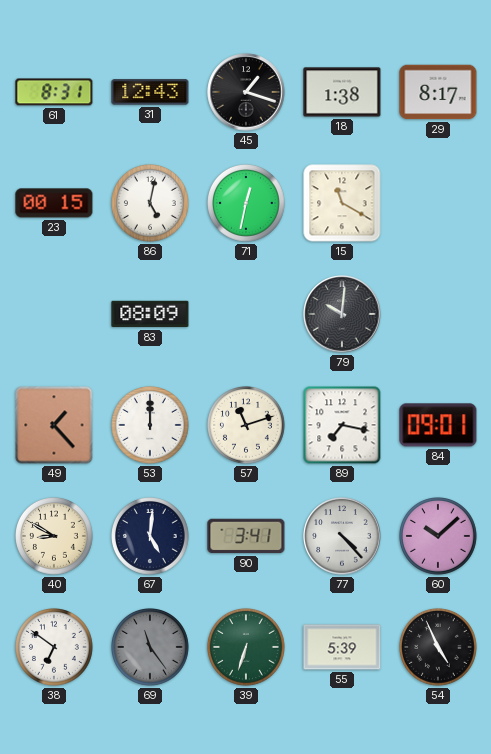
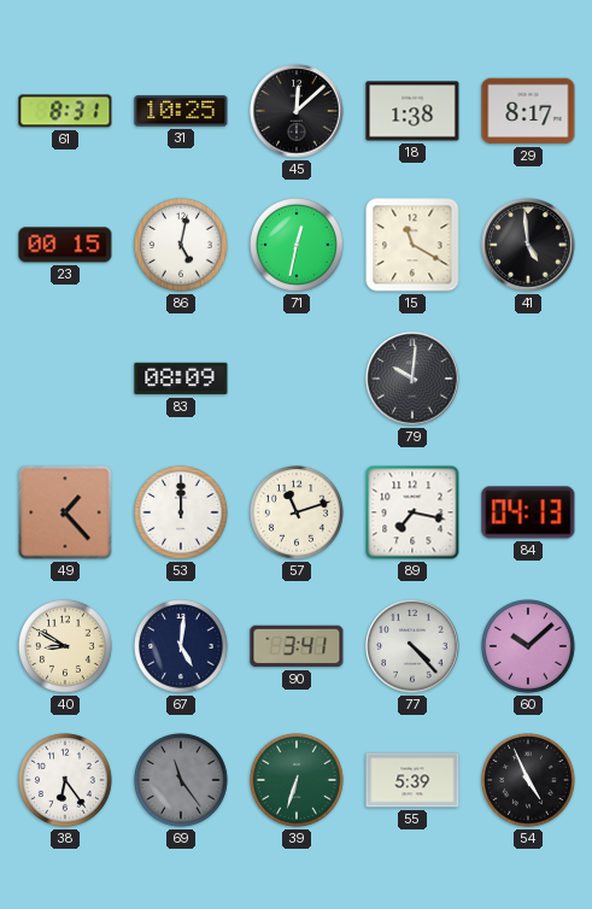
31: 12:43 -> 10:25
45: 1:18 -> 12:08
41: none -> 4:59
84: 09:01 -> 04:13
38: 6:51 -> 6:24
